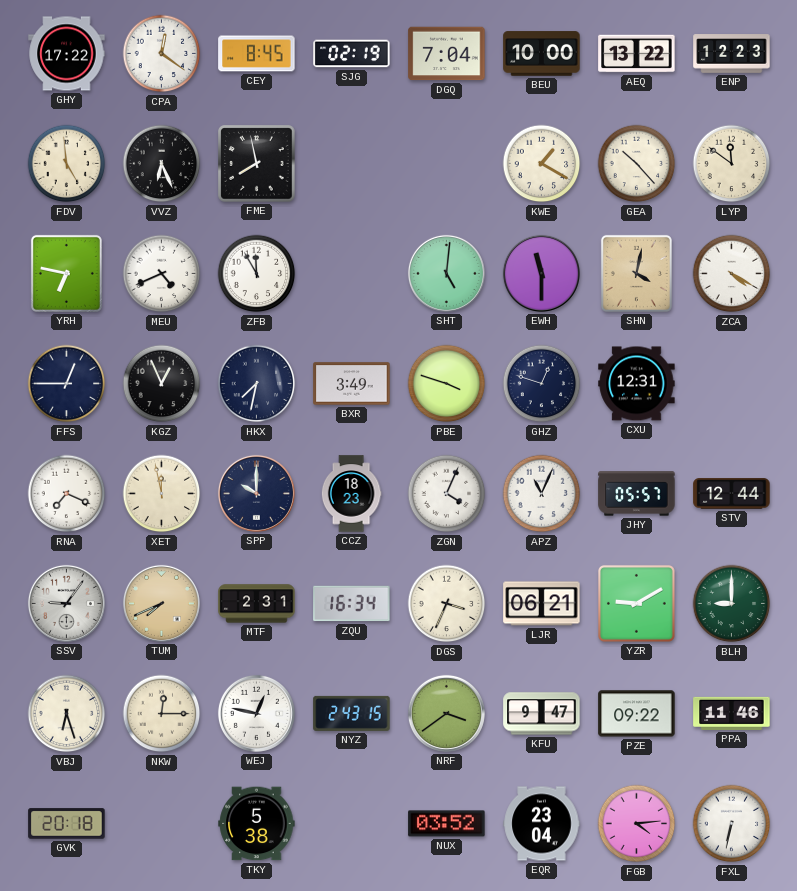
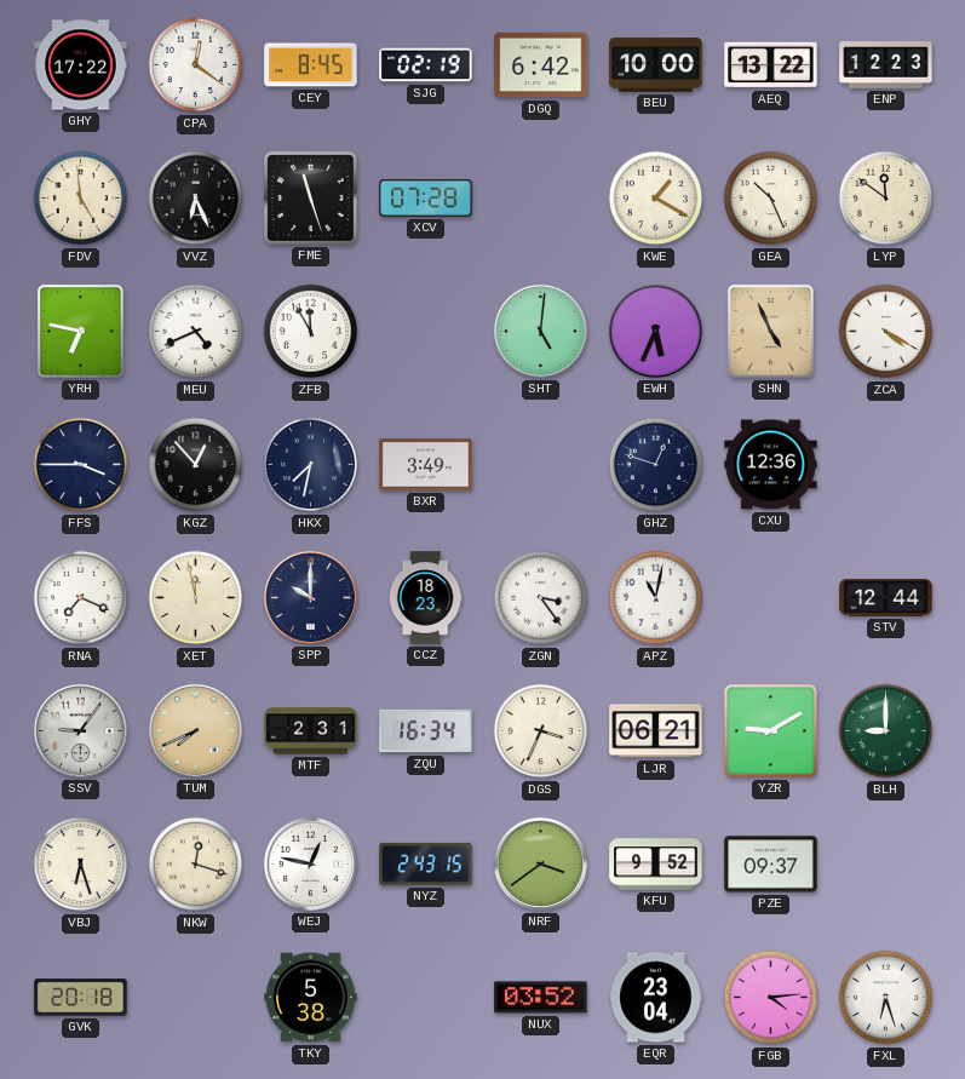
DGQ: 7:04 -> 6:42
FME: 7:58 -> 11:27
XCV: none -> 07:28
GEA: 10:23 -> 10:26
EWH: 11:30 -> 5:34
SHN: 4:02 -> 4:56
FFS: 12:45 -> 3:45
KGZ: 12:56 -> 12:53
PBE: 3:48 -> none
CXU: 12:31 -> 12:36
ZGN: 4:04 -> 3:24
APZ: 11:04 -> 11:02
JHY: 05:57 -> none
NKW: 12:15 -> 12:18
KFU: 9:47 -> 9:52
PZE: 09:22 -> 09:37
PPA: 11:46 -> none
FXL: 6:32 -> 6:27
